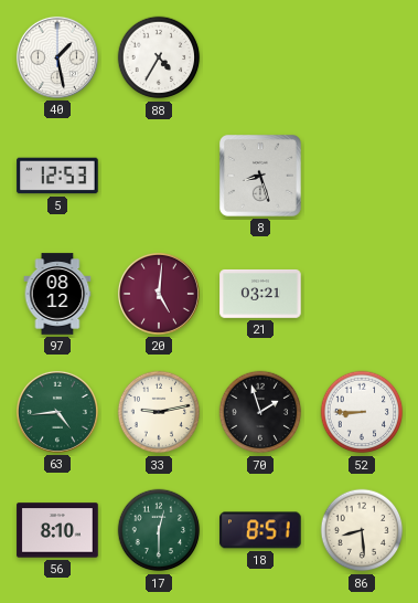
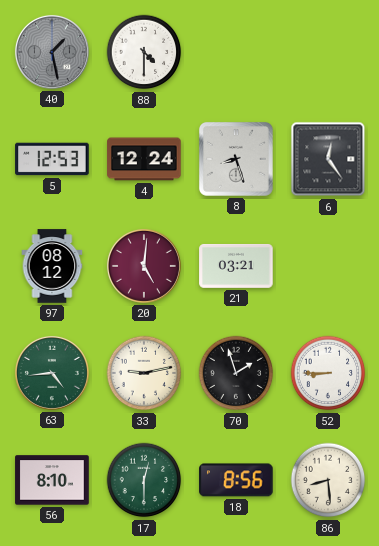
40 dial: white -> grey
88: 4:35 -> 4:30
4: none -> 12:24
6: none -> 12:24
18: 8:51 -> 8:56
